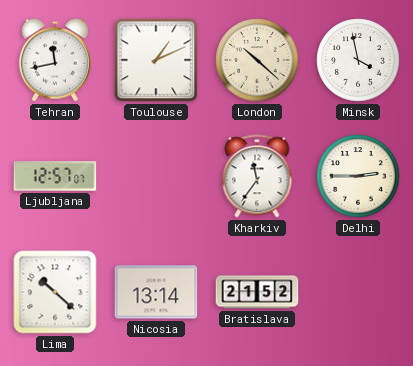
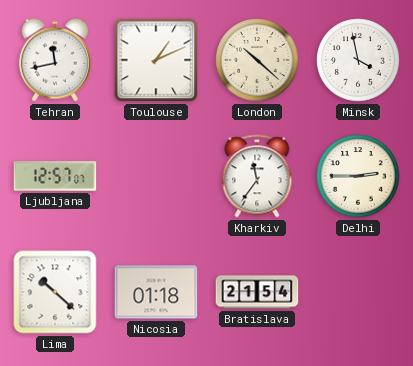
Nicosia: 13:14 -> 01:18
Bratislava: 21:52 -> 21:54
